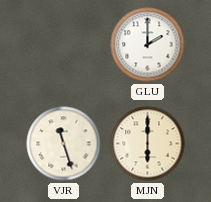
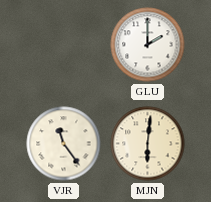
VJR: 11:27 -> 11:24
MJN: 6:00 -> 6:01
